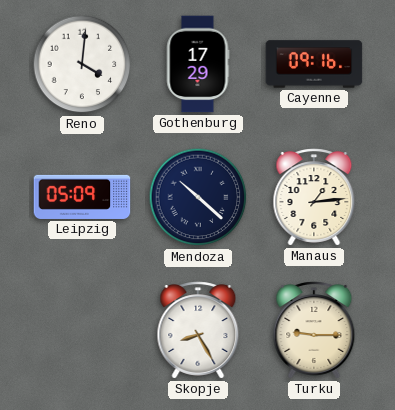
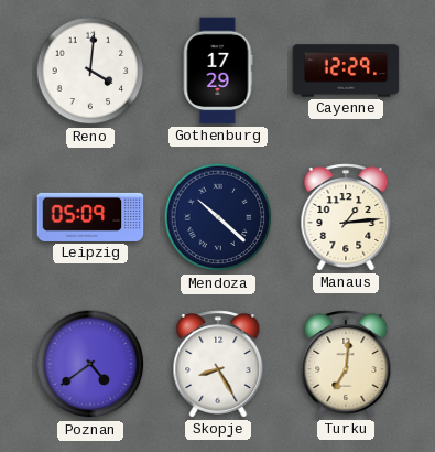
Cayenne: 09:16 -> 12:29
Poznan: none -> 4:39
Turku: 9:15 -> 7:01
